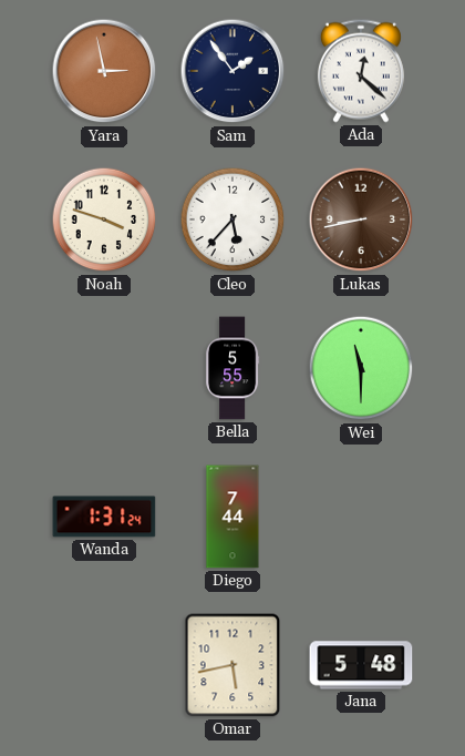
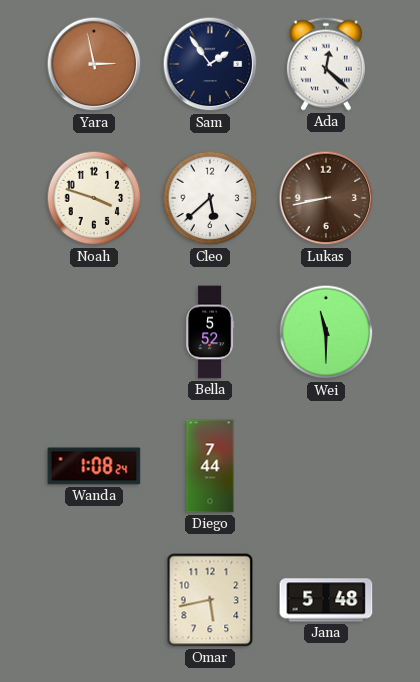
Cleo: 5:37 -> 5:38
Bella: 5:55 -> 5:52
Wanda: 1:31 -> 1:08
